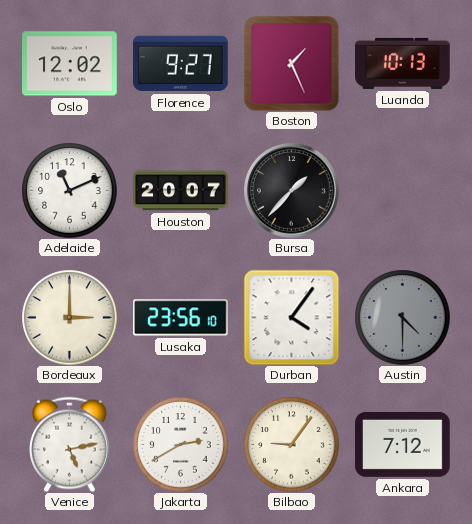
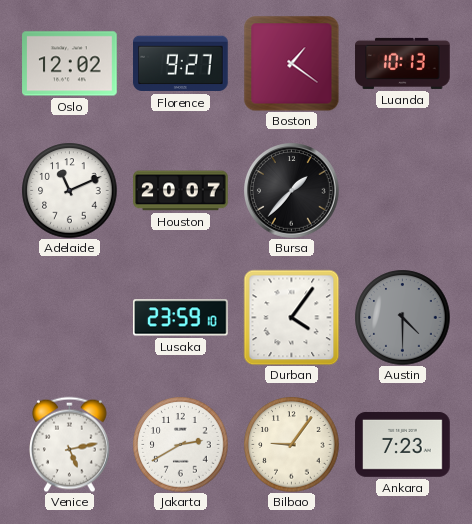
Boston: 1:26 -> 1:21
Bordeaux: 3:00 -> none
Lusaka: 23:56 -> 23:59
Ankara: 7:12 -> 7:23
